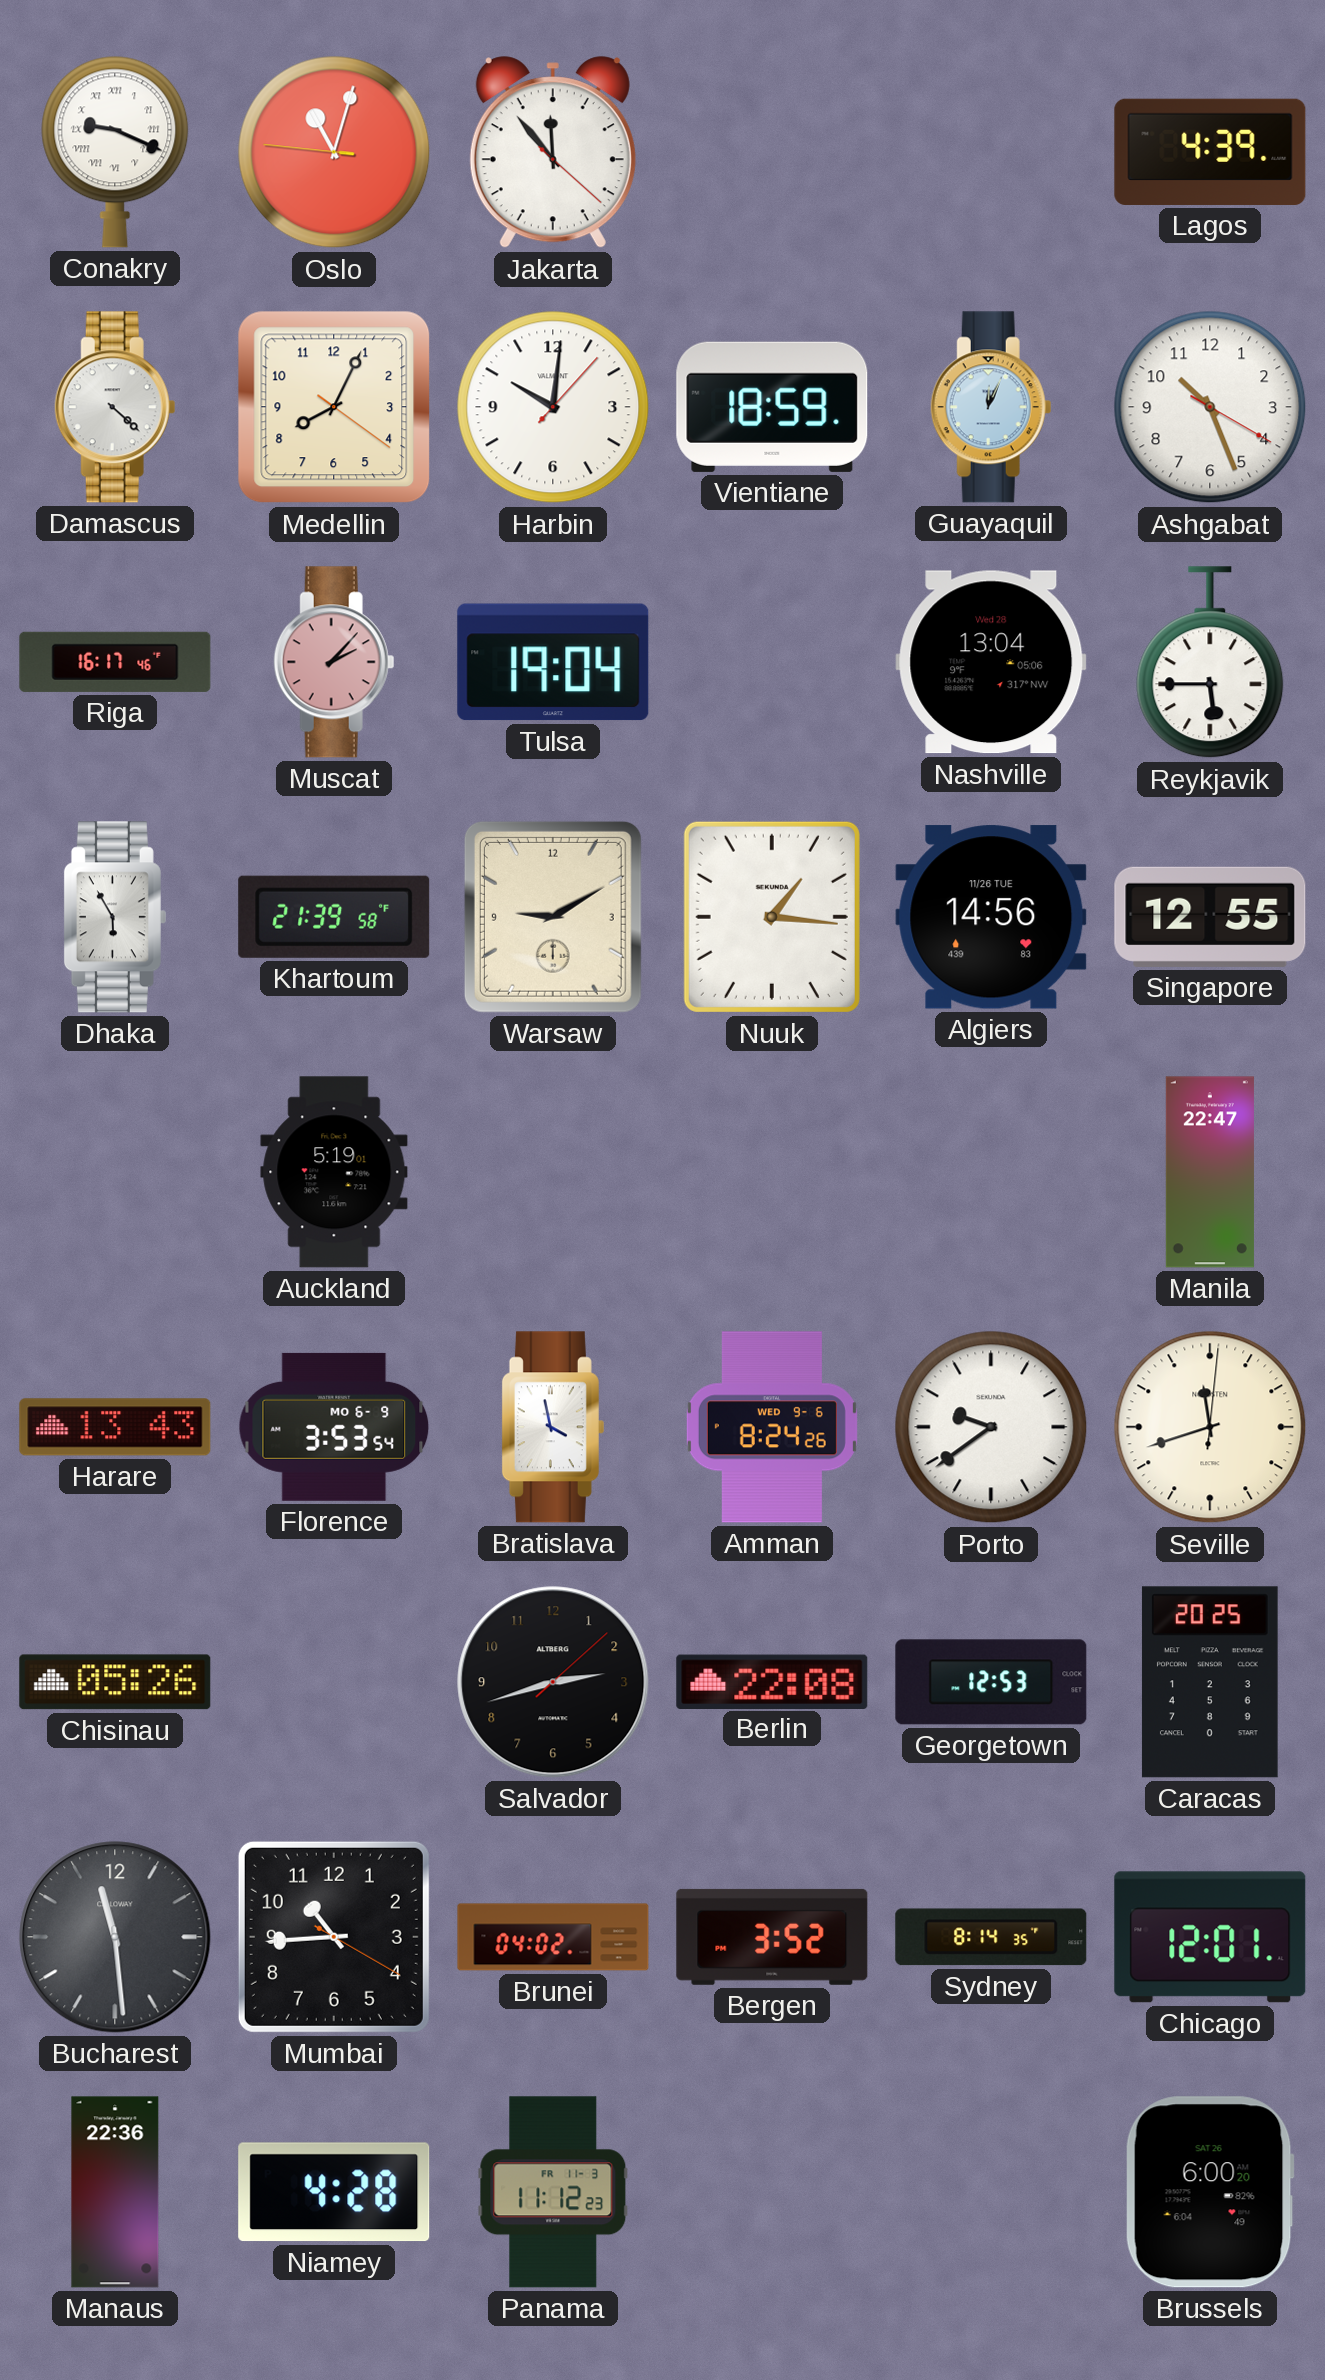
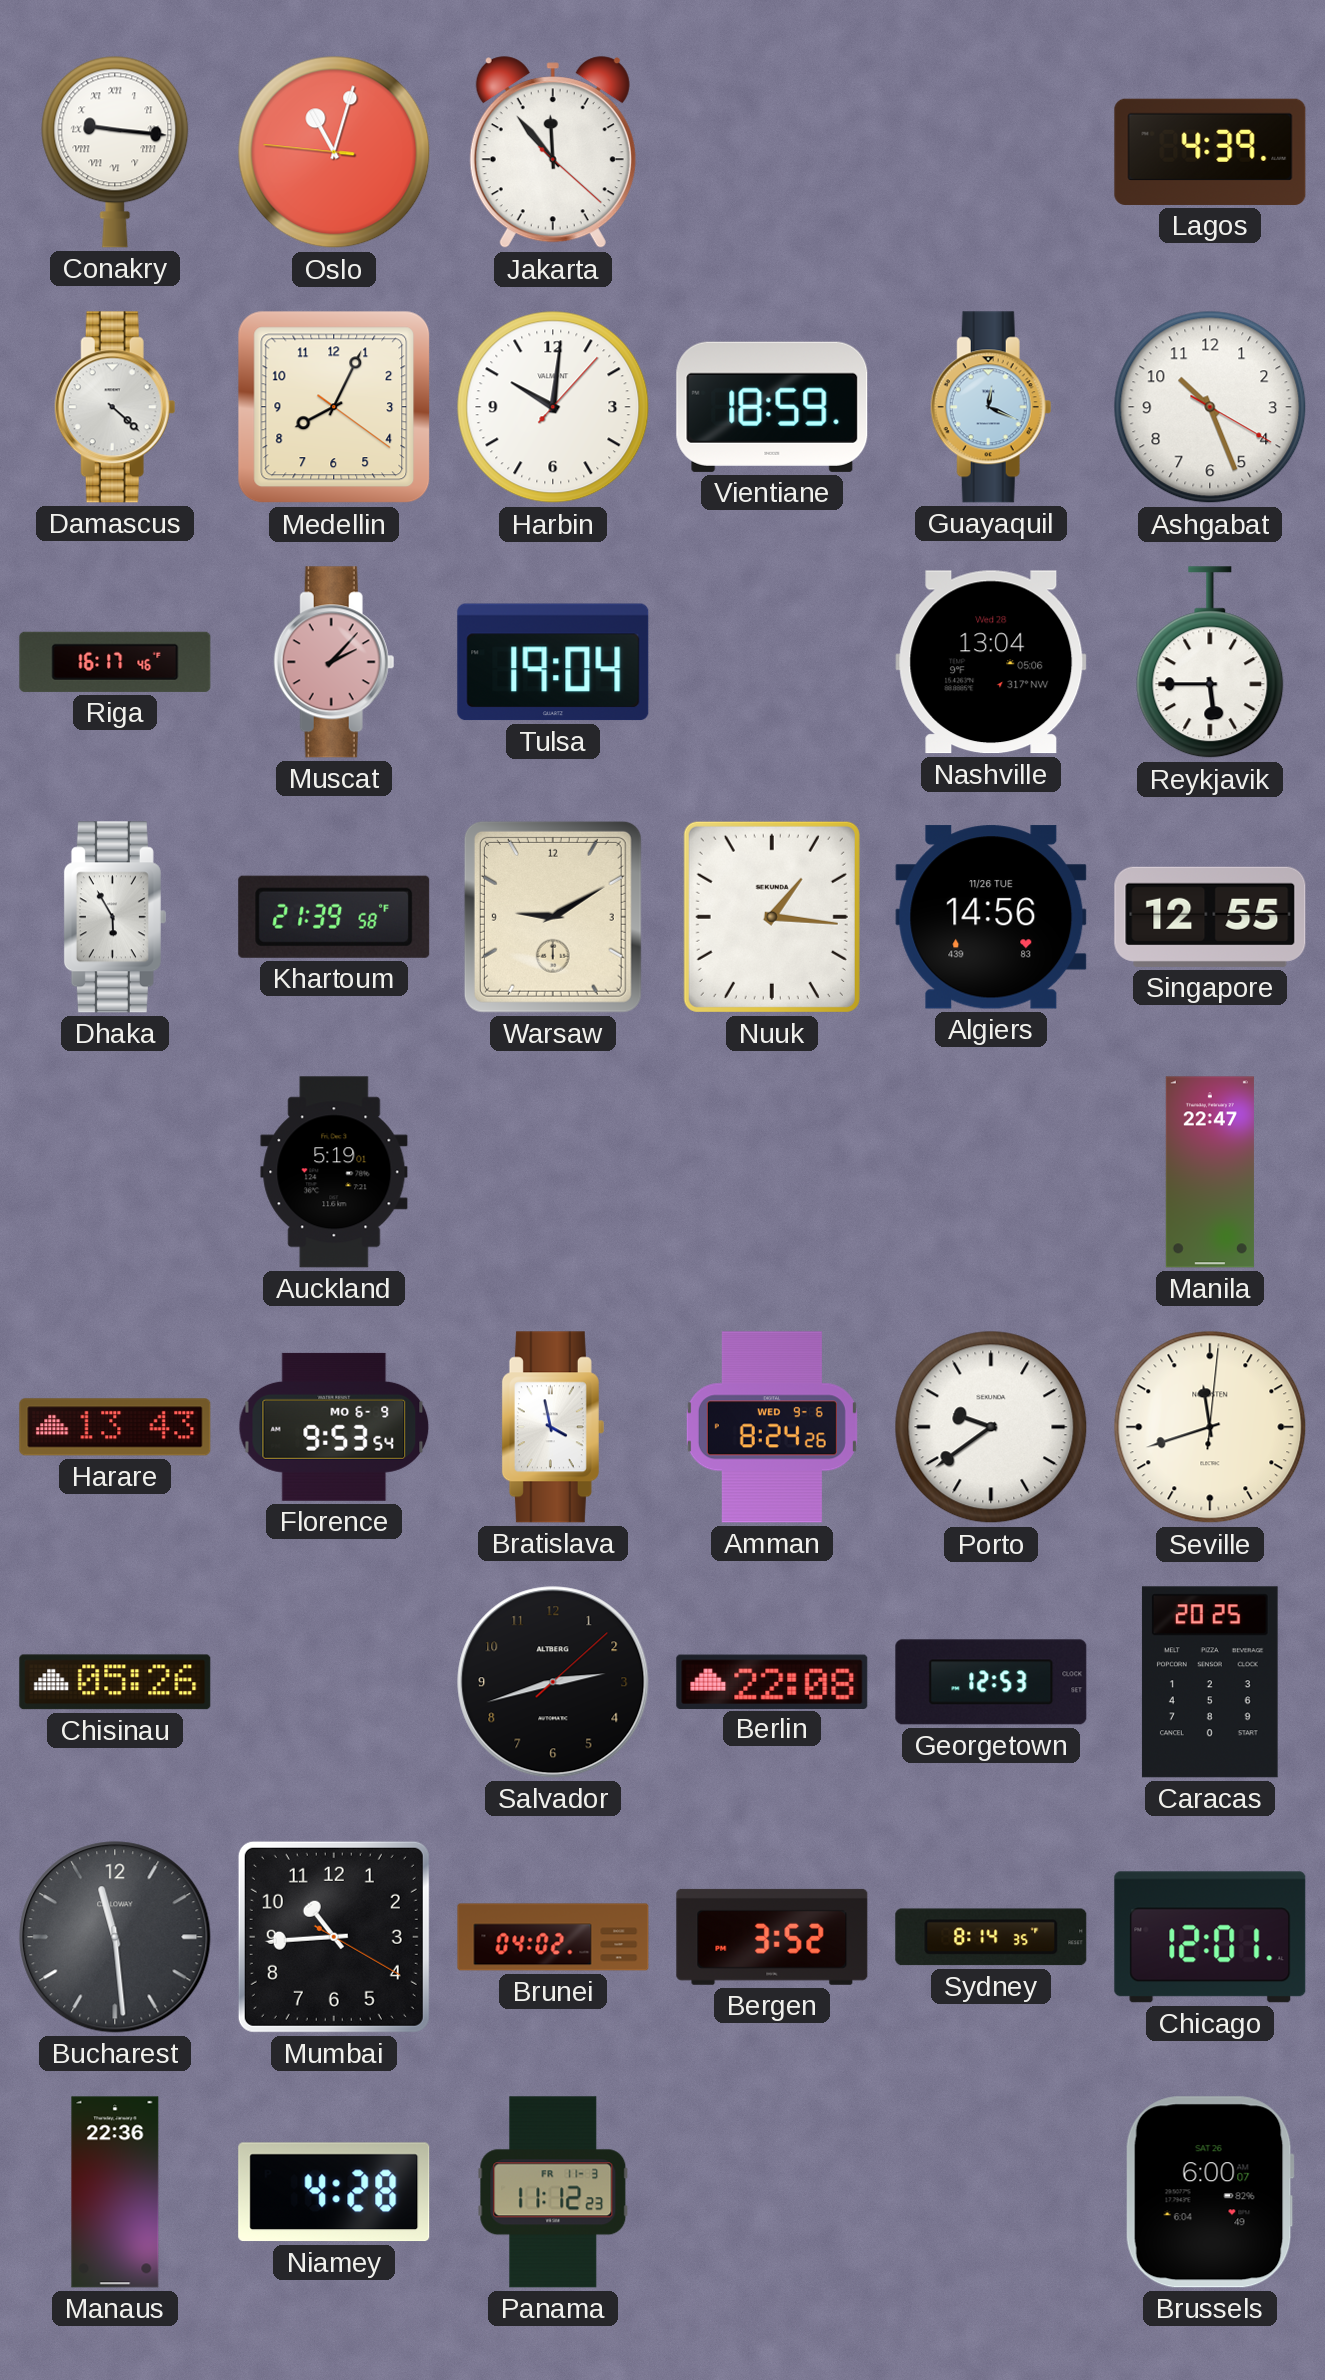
Conakry: 9:19 -> 9:16
Guayaquil: 12:04 -> 12:19
Florence: 3:53 -> 9:53
Brussels: 6:00:20 -> 6:00:07
